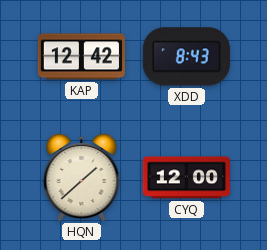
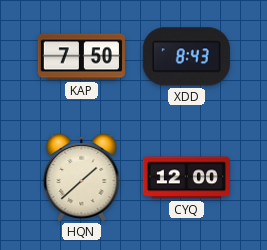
KAP: 12:42 -> 7:50
